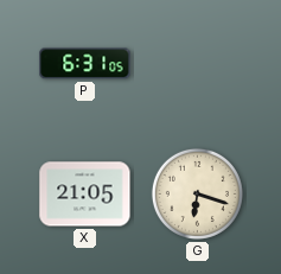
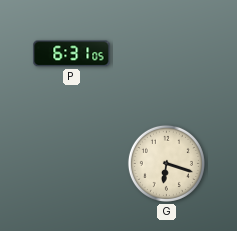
X: 21:05 -> none
